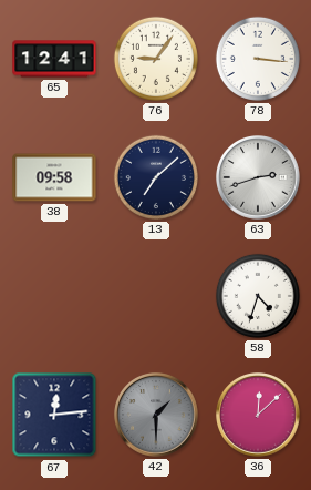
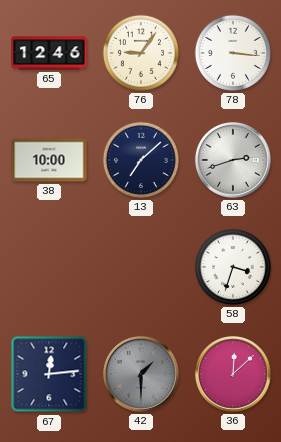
65: 12:41 -> 12:46
38: 09:58 -> 10:00
58: 4:33 -> 3:33
